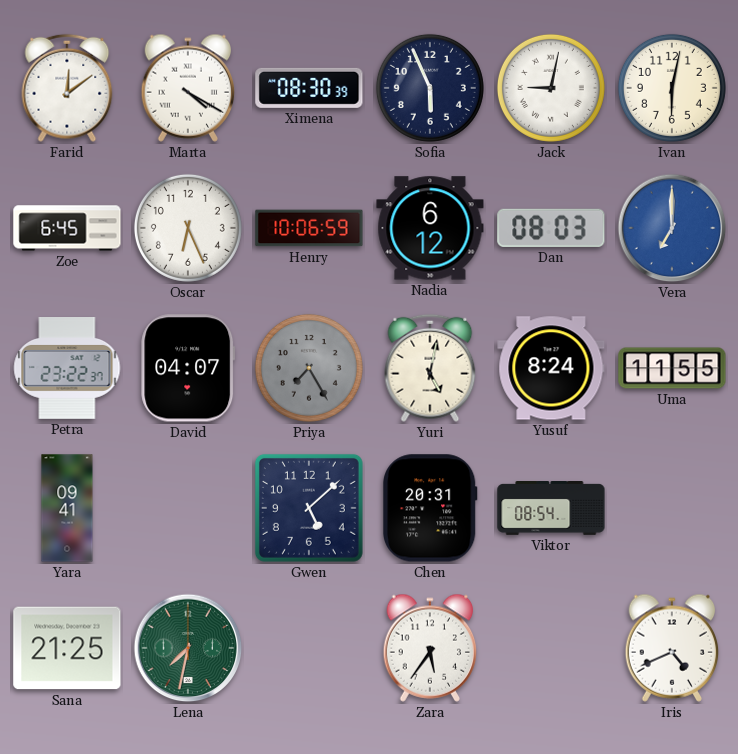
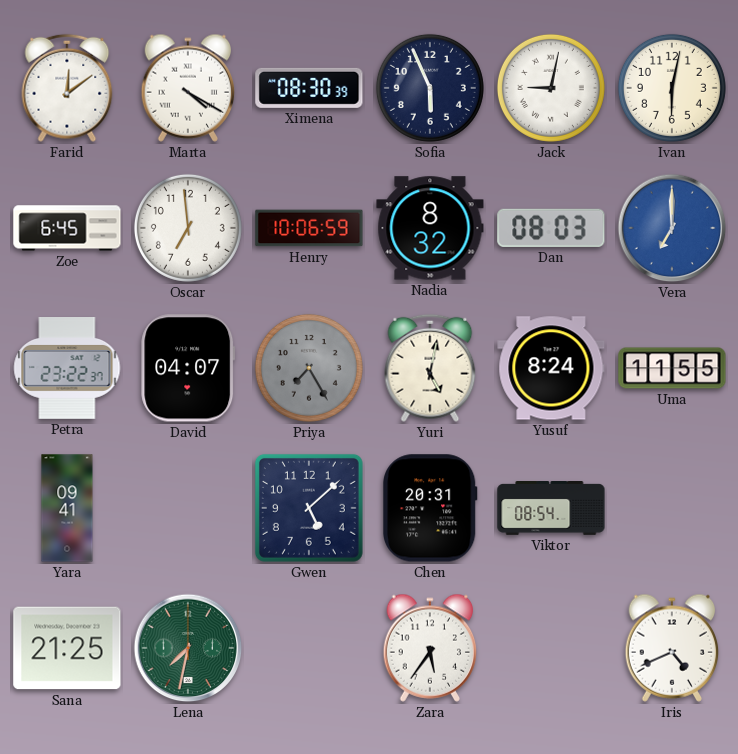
Oscar: 6:26 -> 6:59
Nadia: 6:12 -> 8:32
